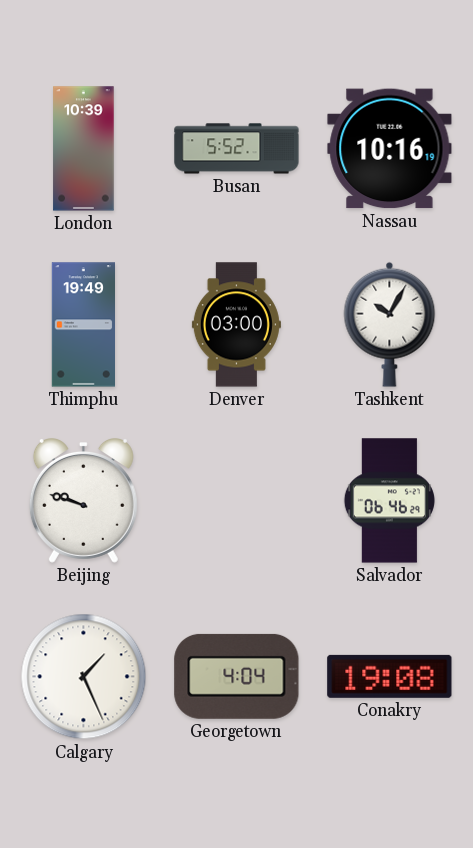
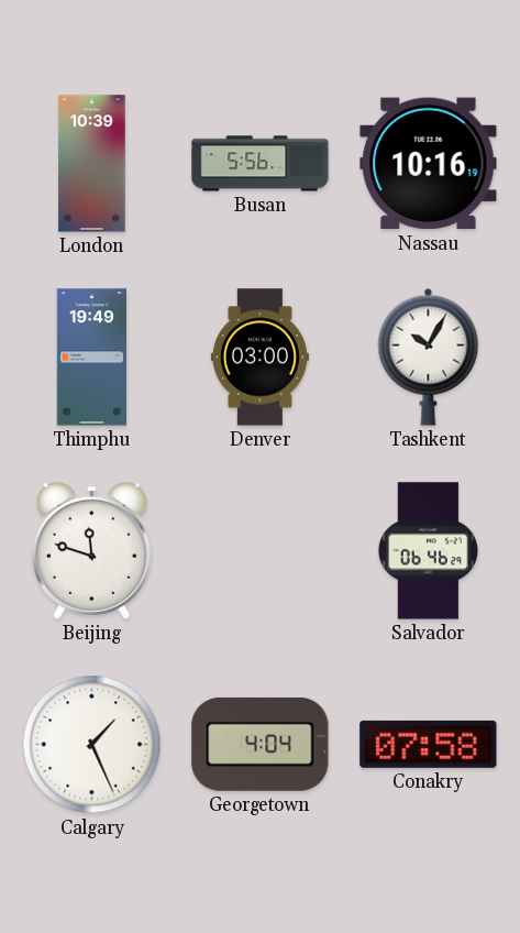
Busan: 5:52 -> 5:56
Beijing: 9:48 -> 11:48
Conakry: 19:08 -> 07:58
